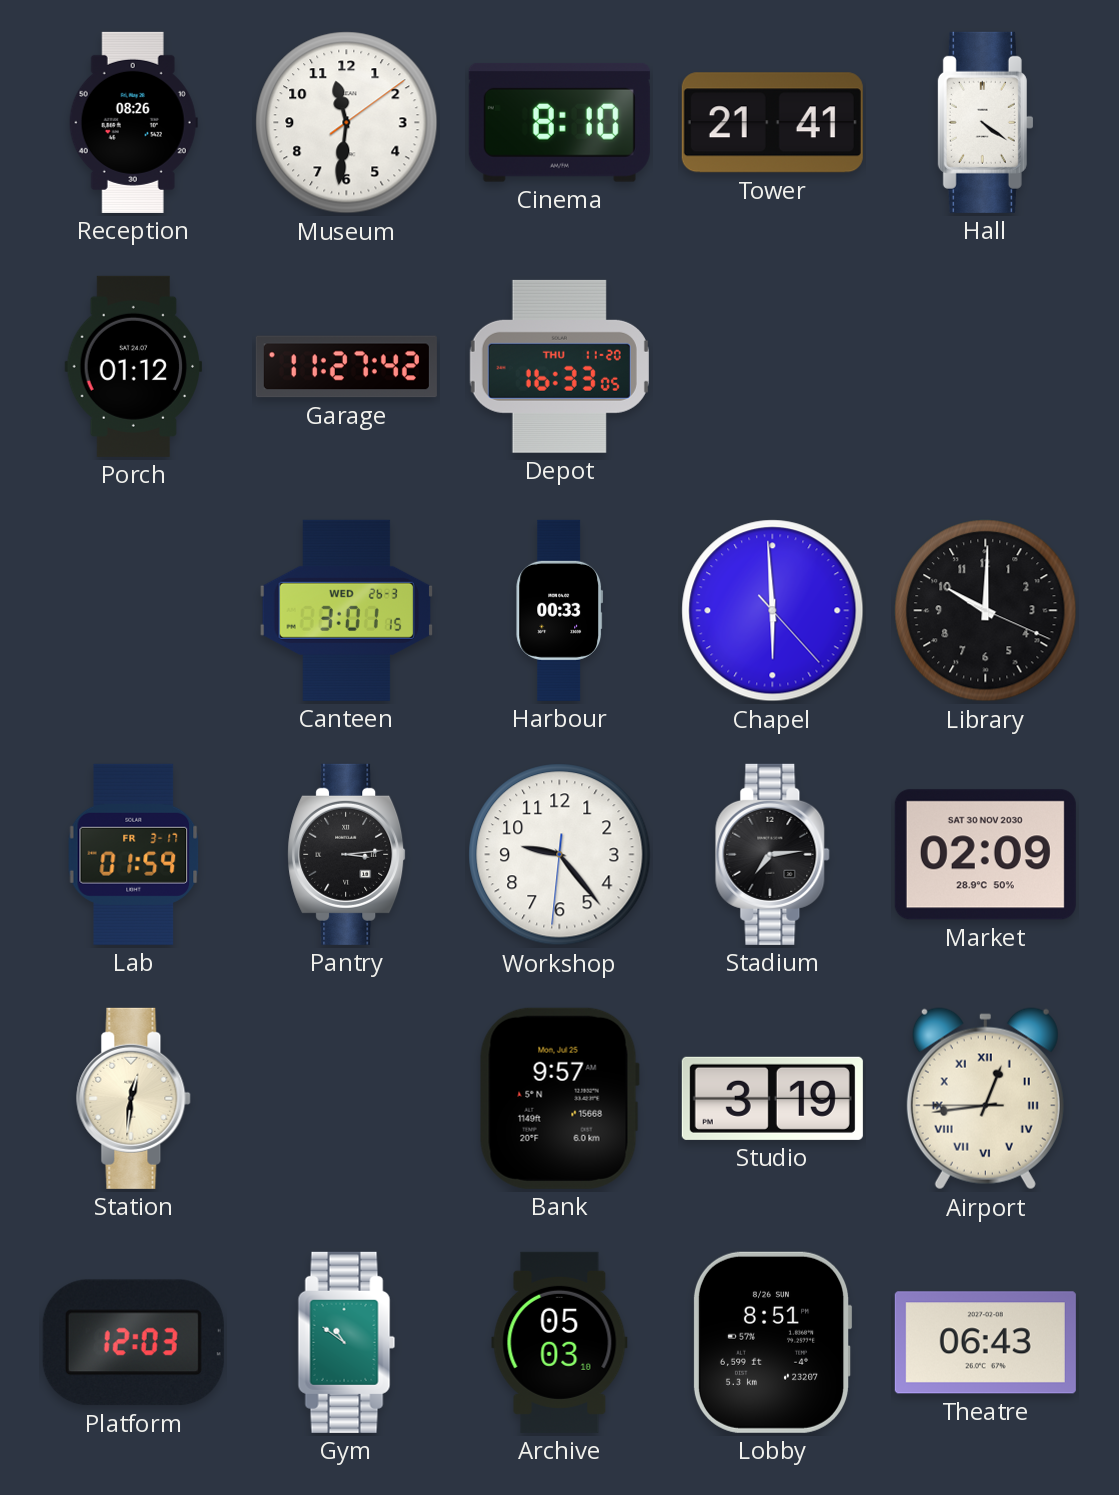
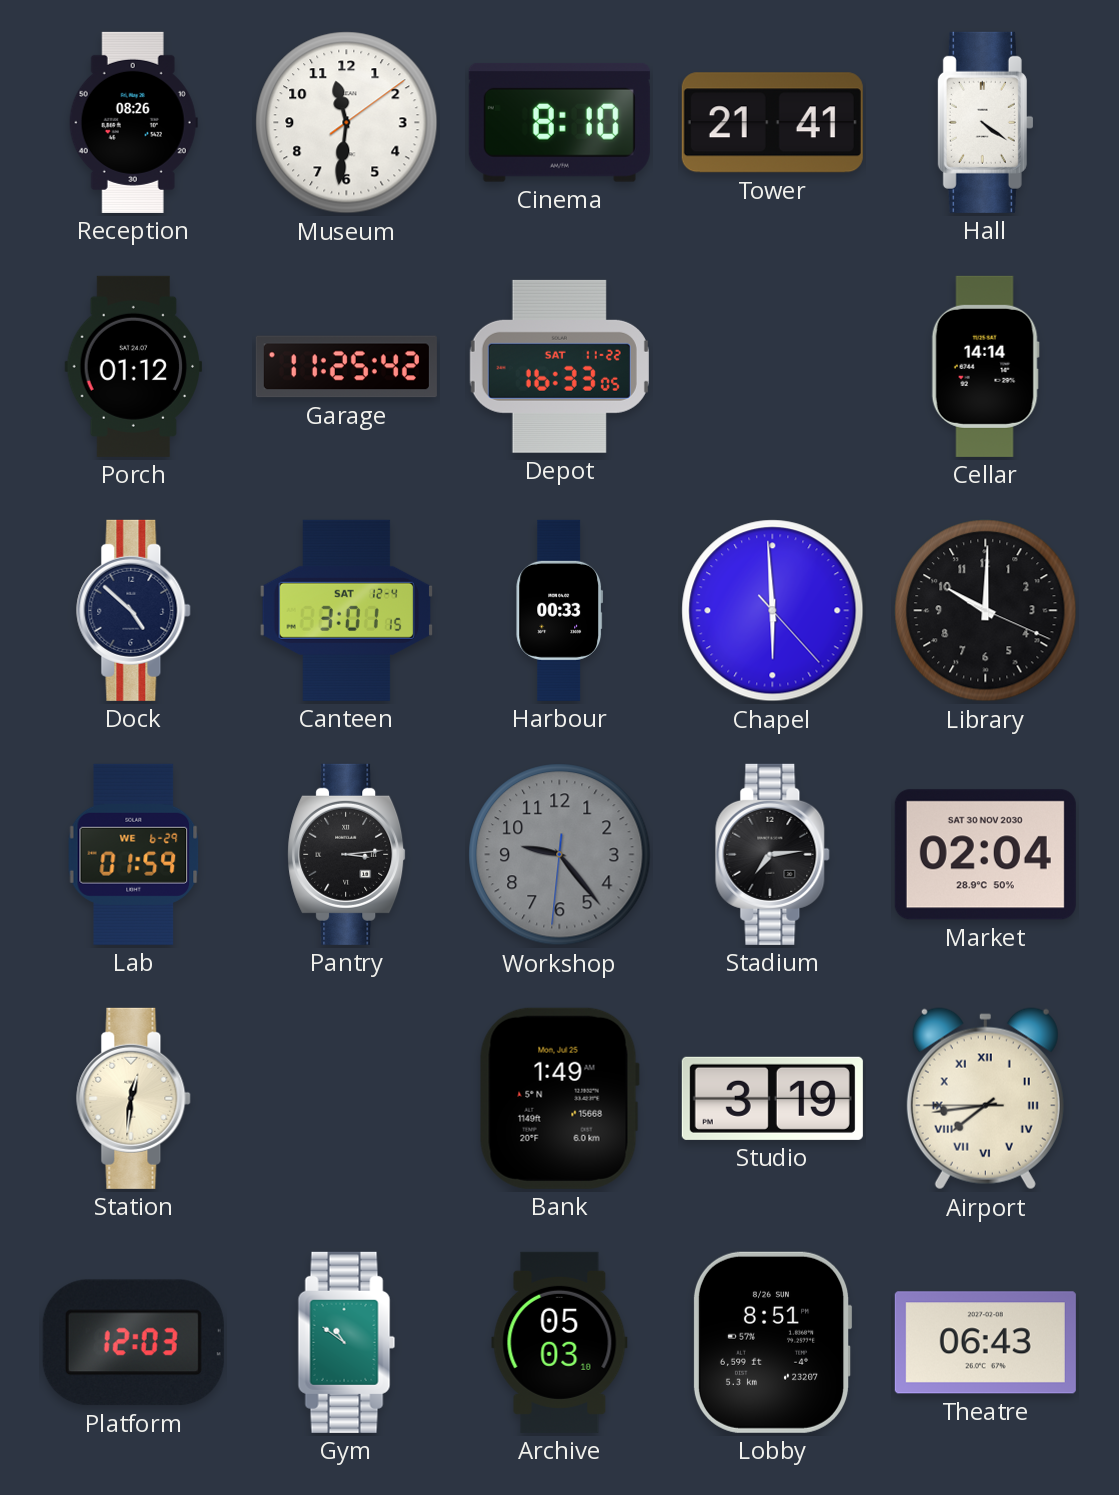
Garage: 11:27 -> 11:25
Depot date: THU 11-20 -> SAT 11-22
Cellar: none -> 14:14
Dock: none -> 4:52
Canteen date: WED 26-3 -> SAT 12-4
Lab date: FR 3-17 -> WE 6-29
Workshop dial: white -> grey
Market: 02:09 -> 02:04
Bank: 9:57 -> 1:49
Airport: 12:43 -> 7:43
